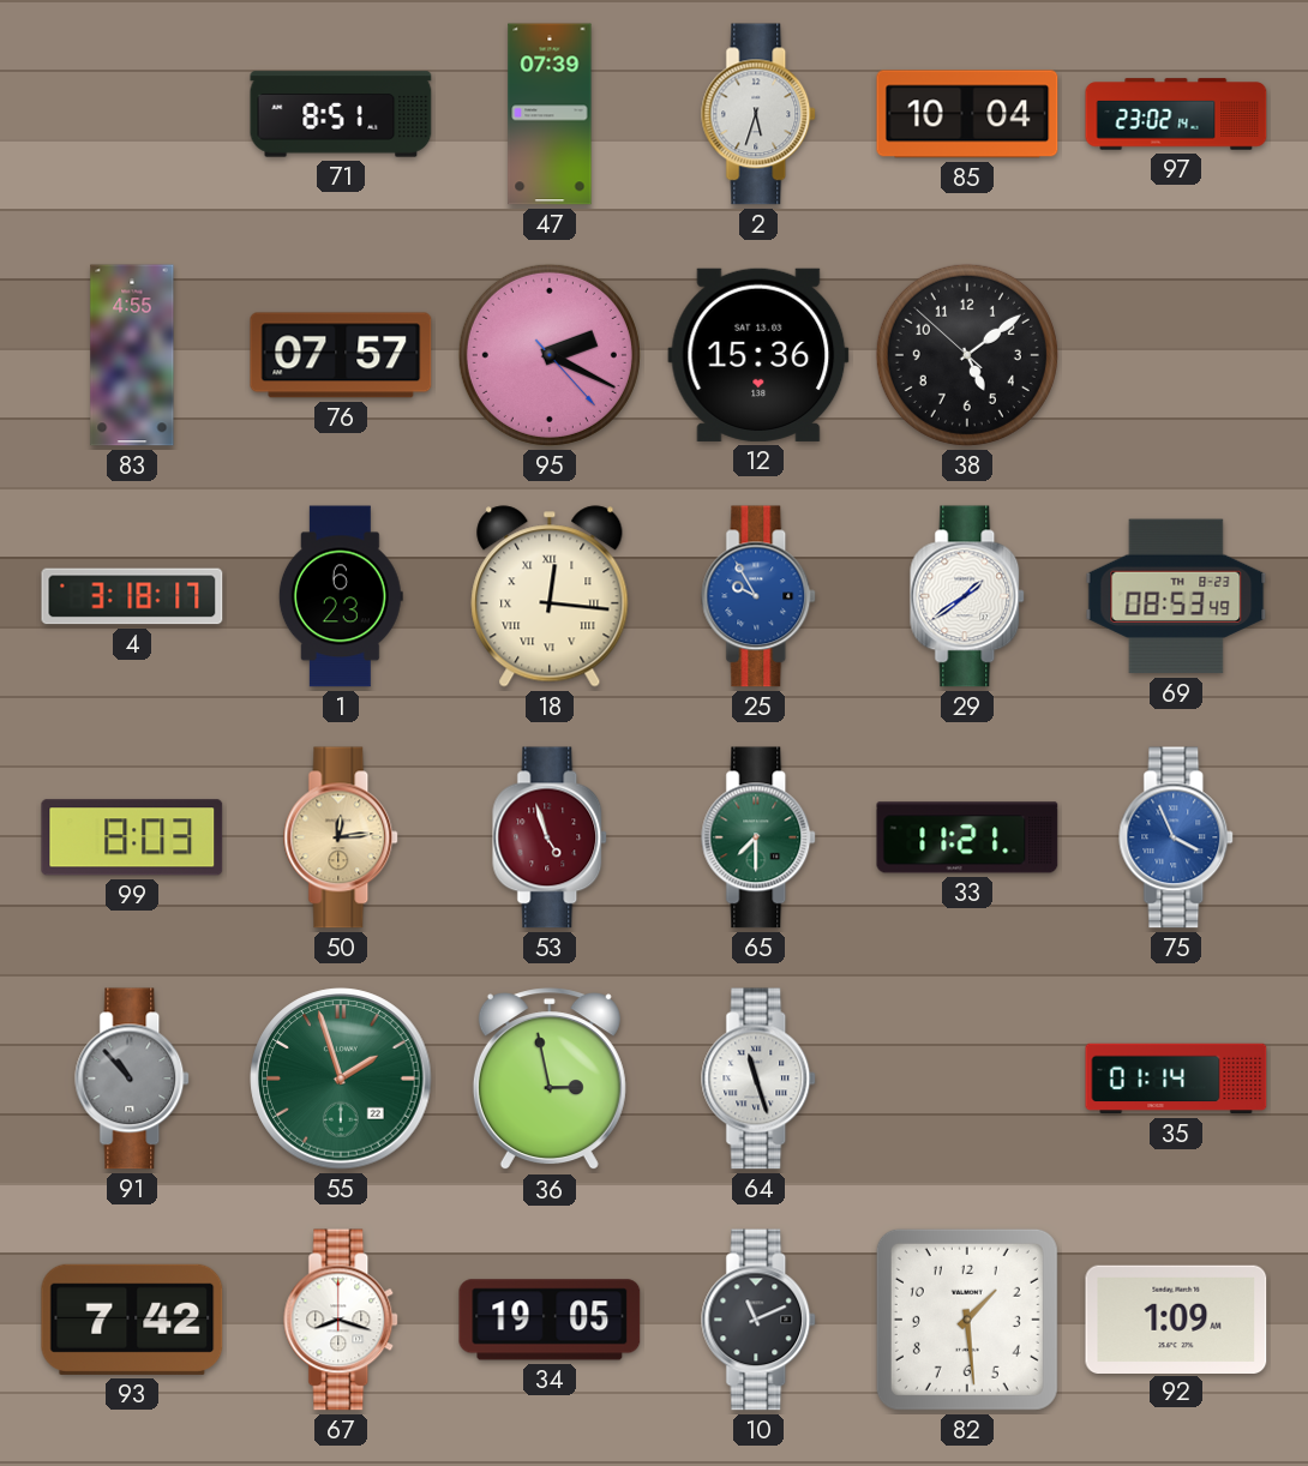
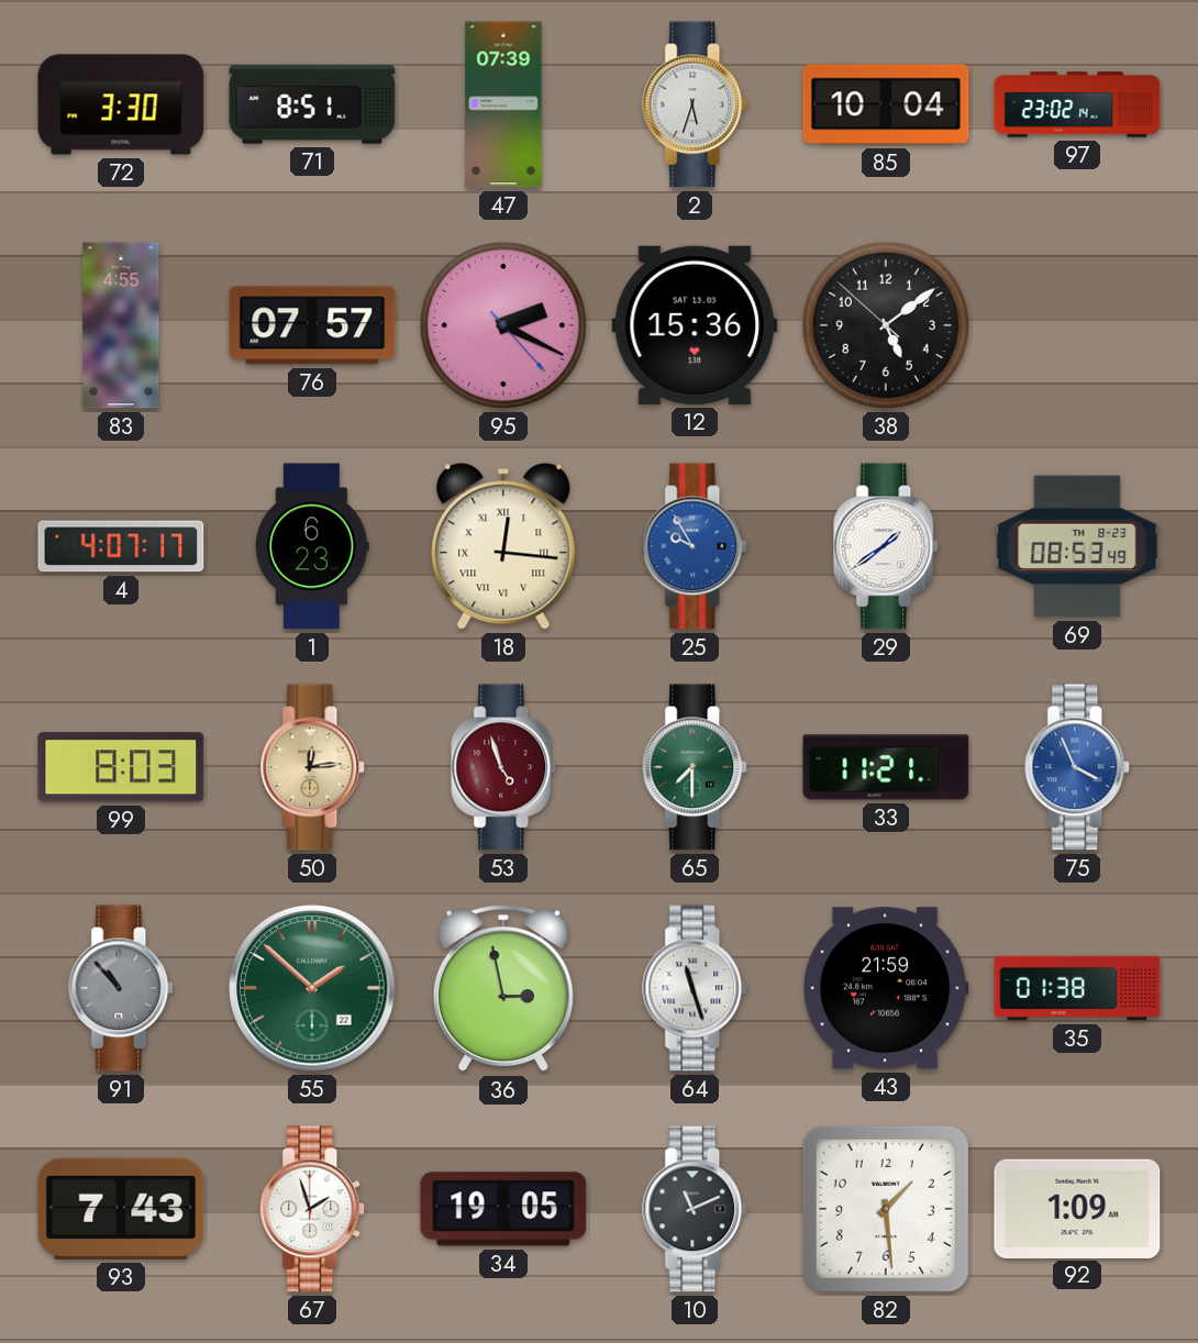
72: none -> 3:30
4: 3:18 -> 4:07
55: 1:57 -> 1:52
43: none -> 21:59
35: 01:14 -> 01:38
93: 7:42 -> 7:43
67: 8:18 -> 1:57
